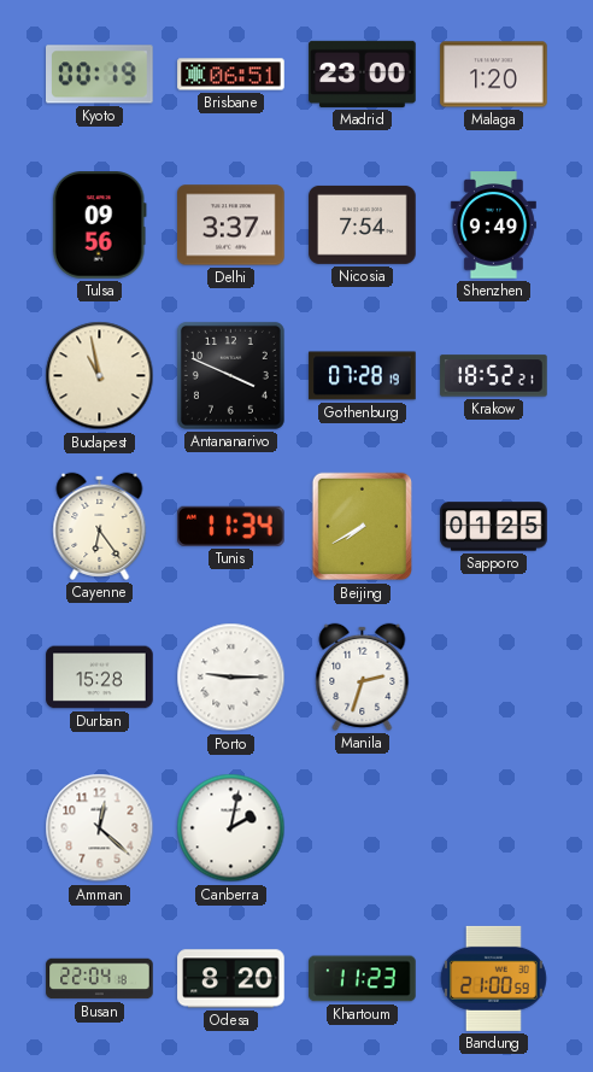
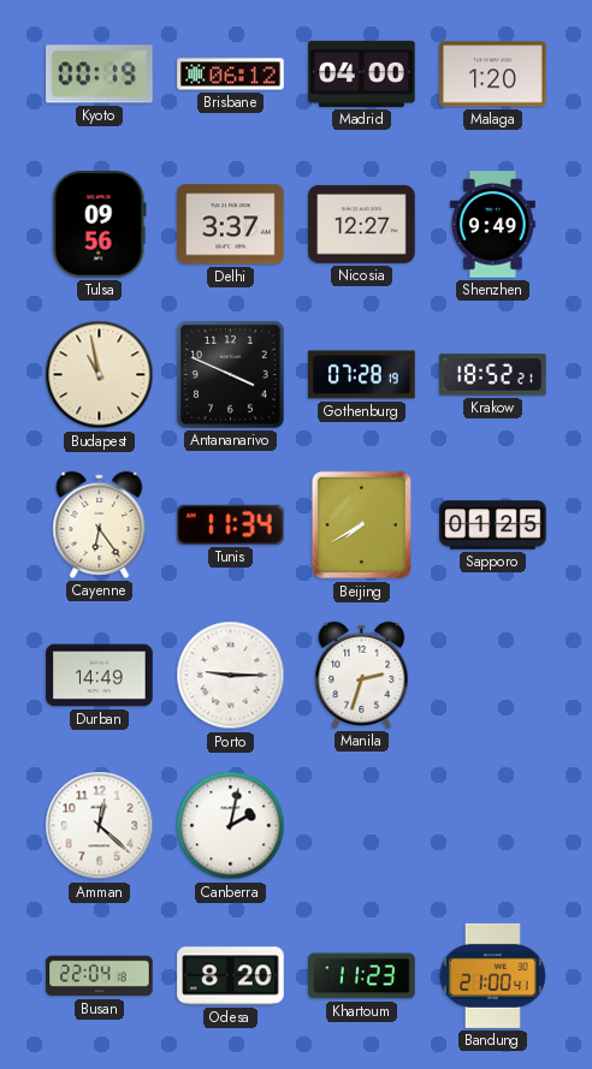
Brisbane: 06:51 -> 06:12
Madrid: 23:00 -> 04:00
Nicosia: 7:54 -> 12:27
Durban: 15:28 -> 14:49
Bandung: 21:00:59 -> 21:00:41
